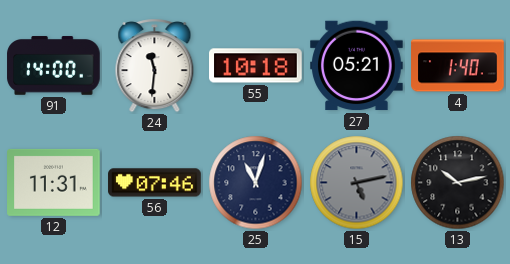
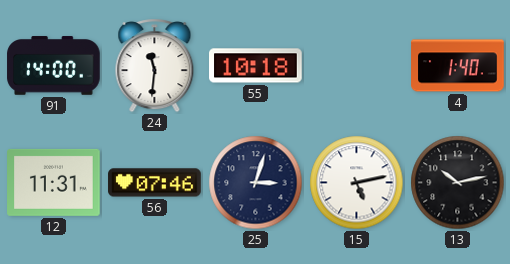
27: 05:21 -> none
25: 11:03 -> 3:03
15 dial: grey -> white
